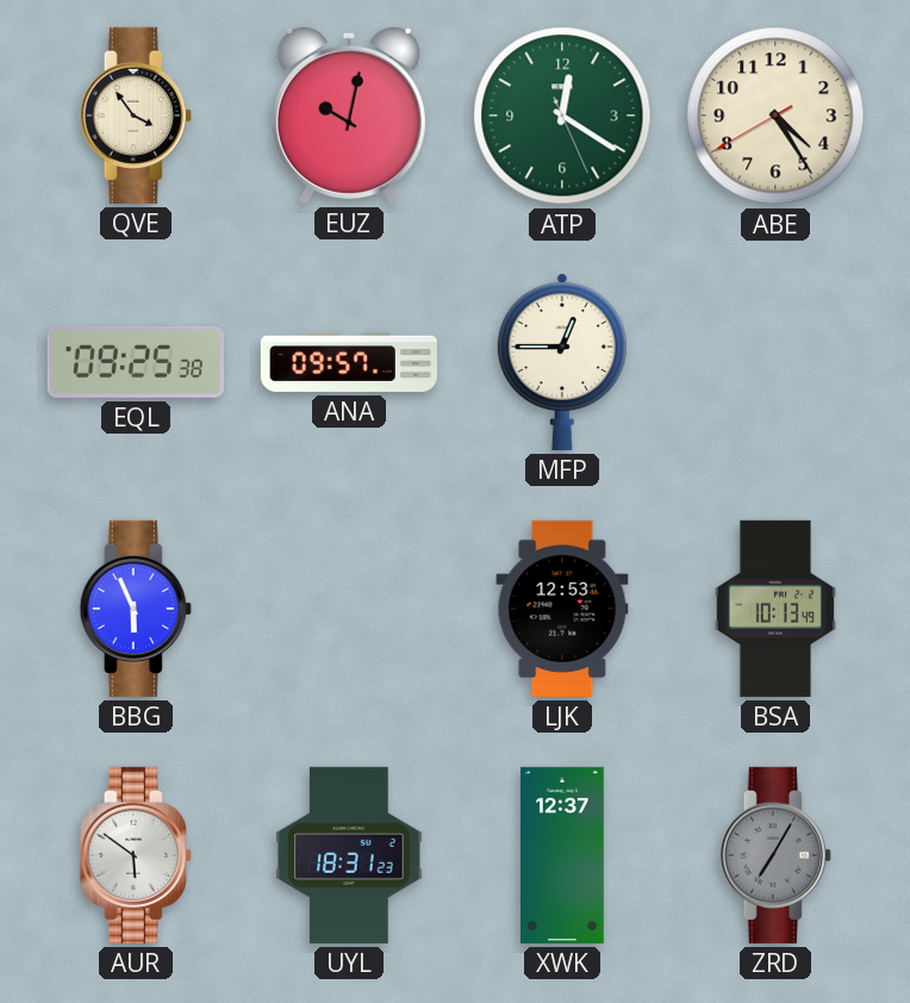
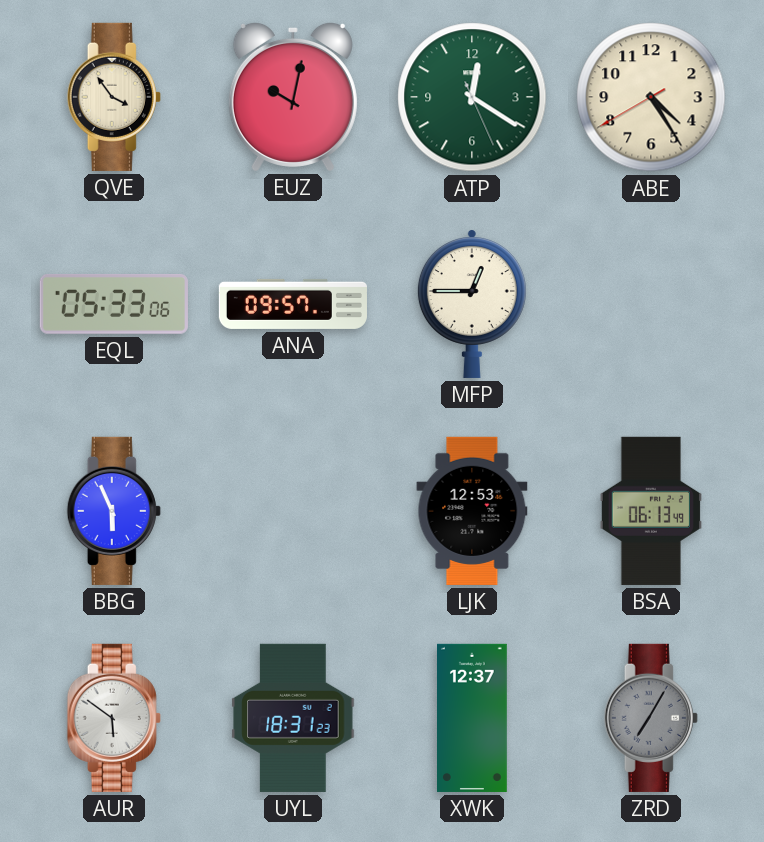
EQL: 09:25 -> 05:33
BSA: 10:13 -> 06:13
